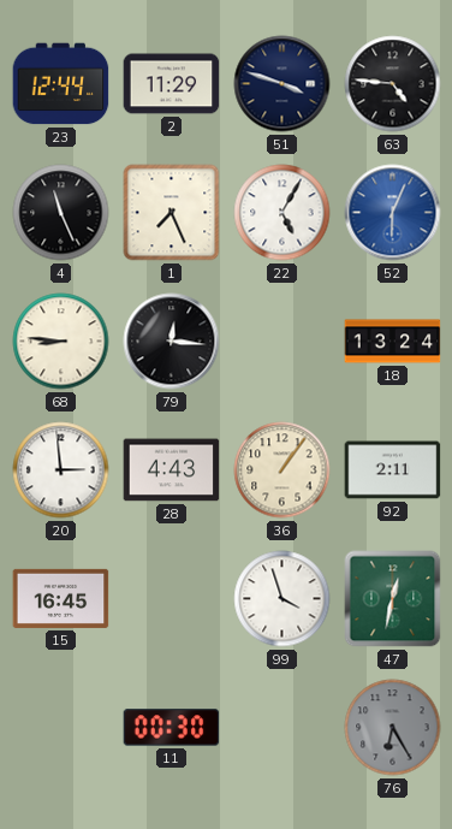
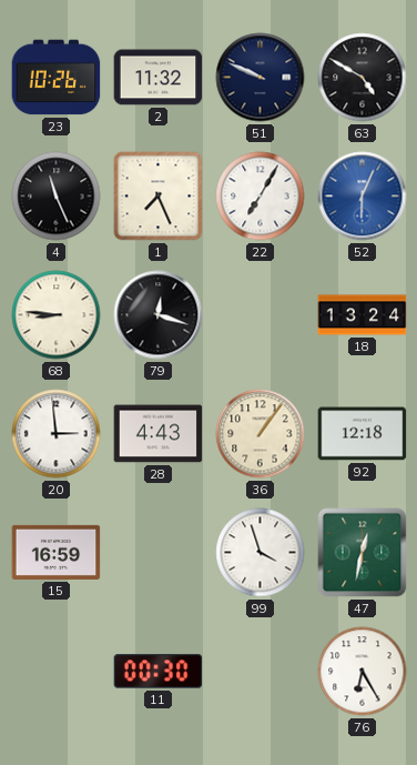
23: 12:44 -> 10:26
2: 11:29 -> 11:32
51: 3:48 -> 9:49
63: 4:46 -> 4:50
22: 5:05 -> 7:05
79: 12:16 -> 12:18
92: 2:11 -> 12:18
15: 16:45 -> 16:59
76 dial: grey -> white
